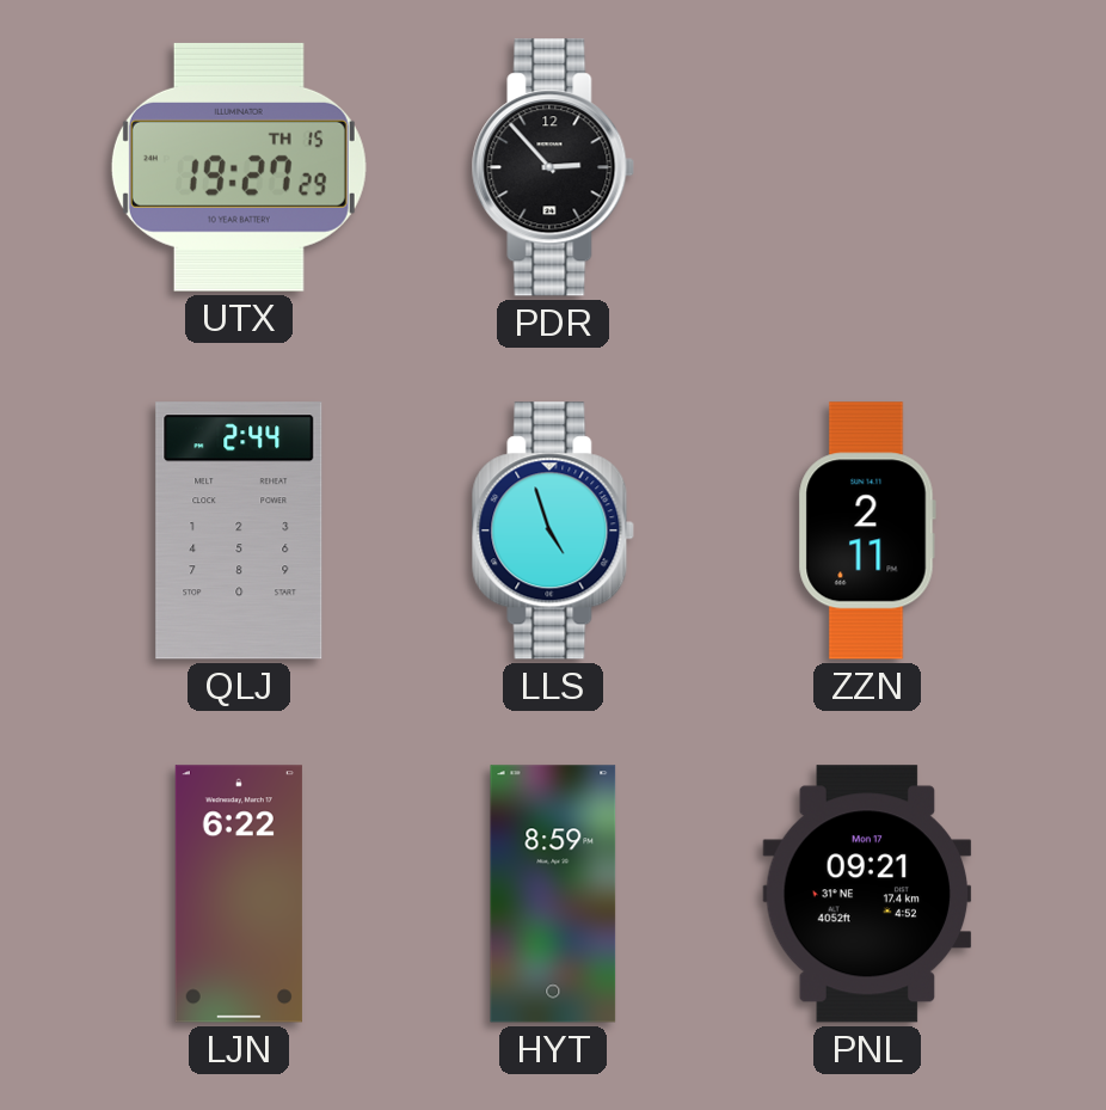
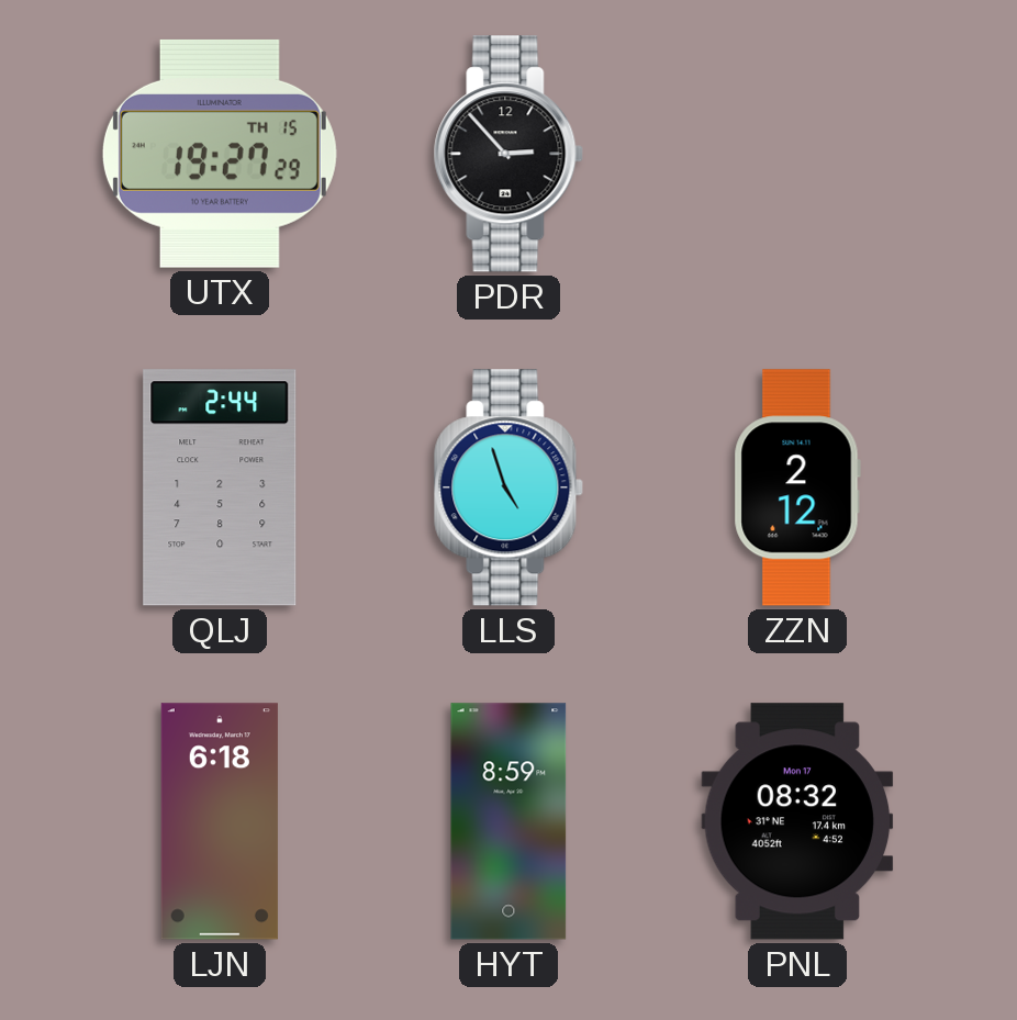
ZZN: 2:11 -> 2:12
LJN: 6:22 -> 6:18
PNL: 09:21 -> 08:32
